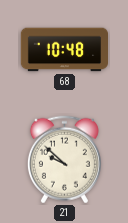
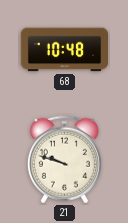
21: 9:52 -> 9:48
